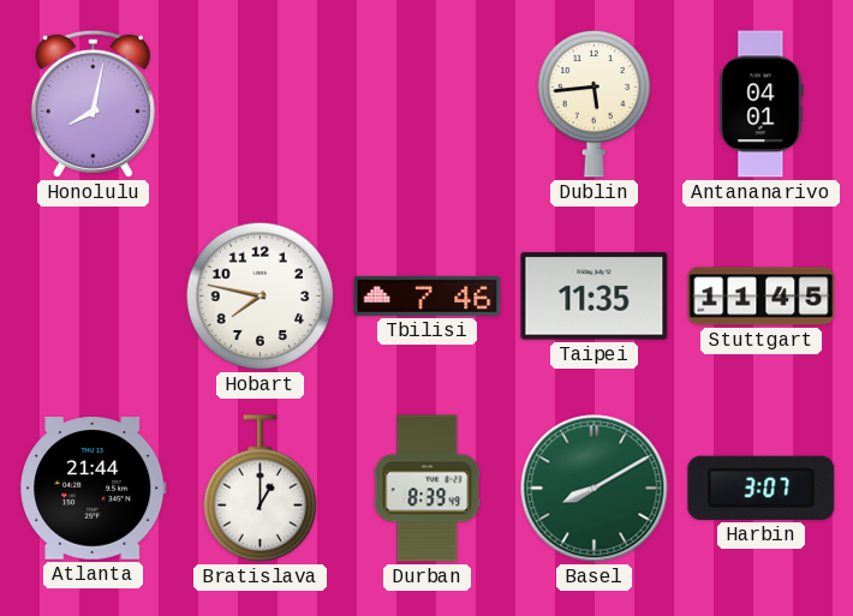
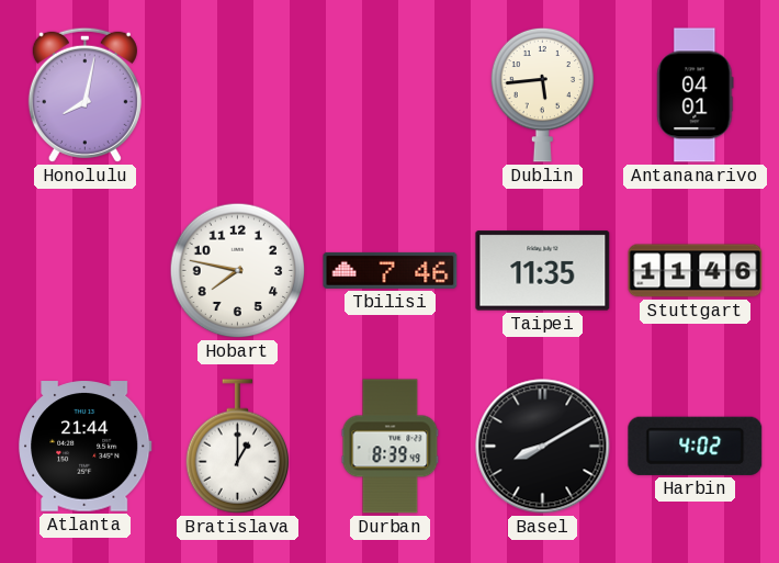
Stuttgart: 11:45 -> 11:46
Basel dial: green -> black
Harbin: 3:07 -> 4:02
